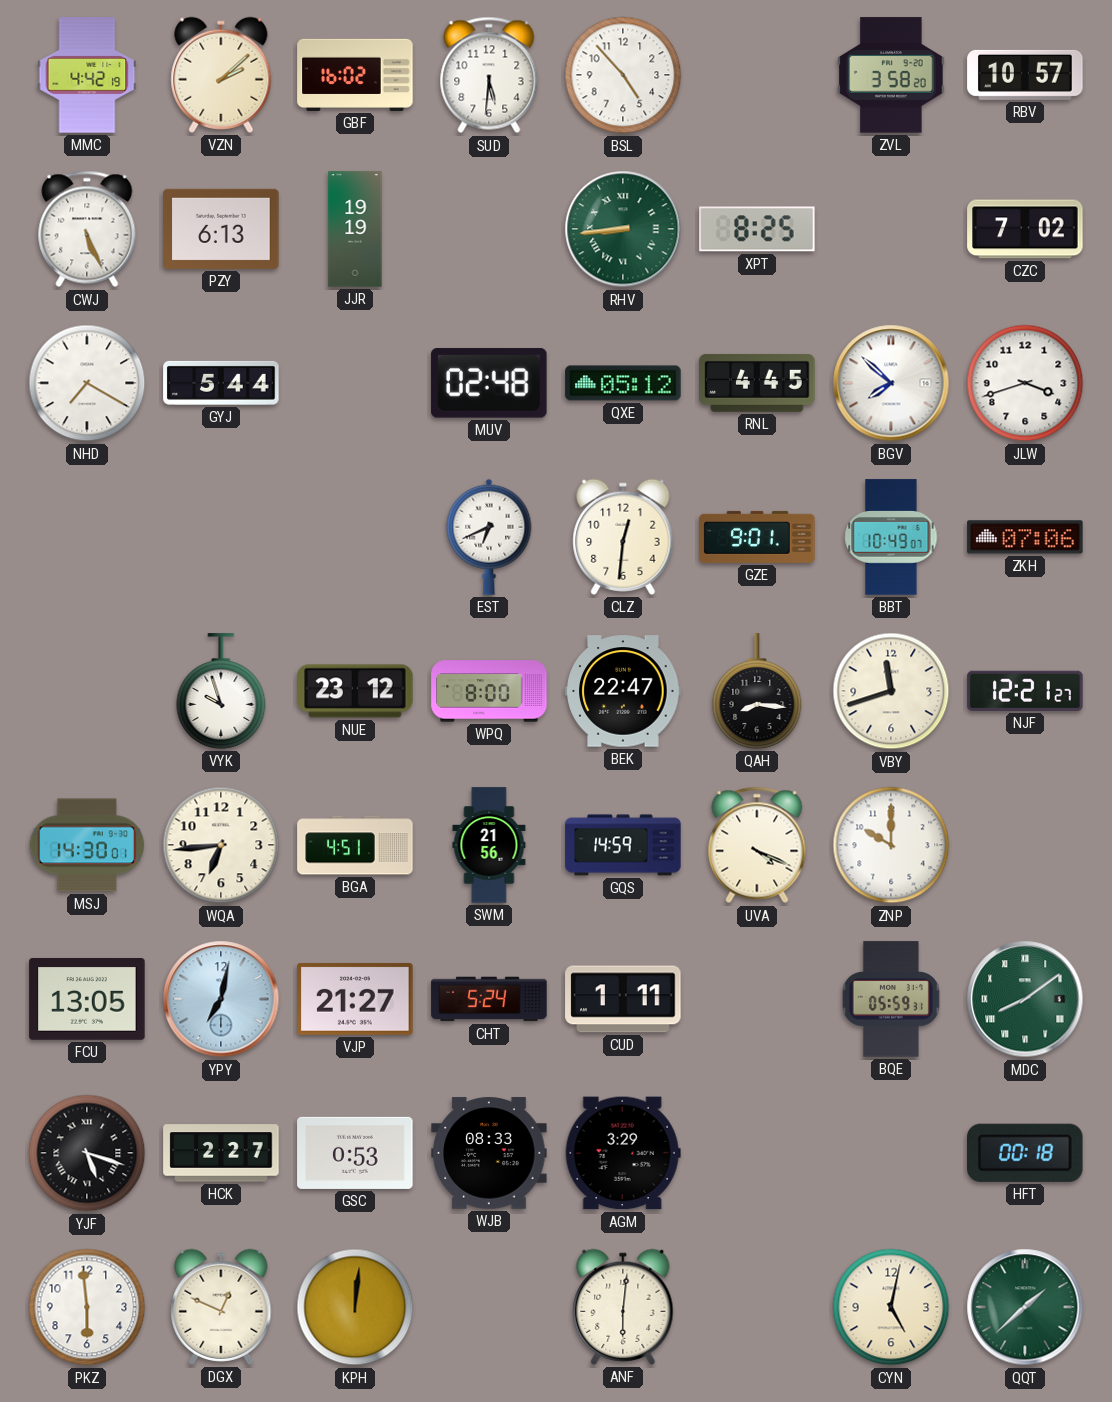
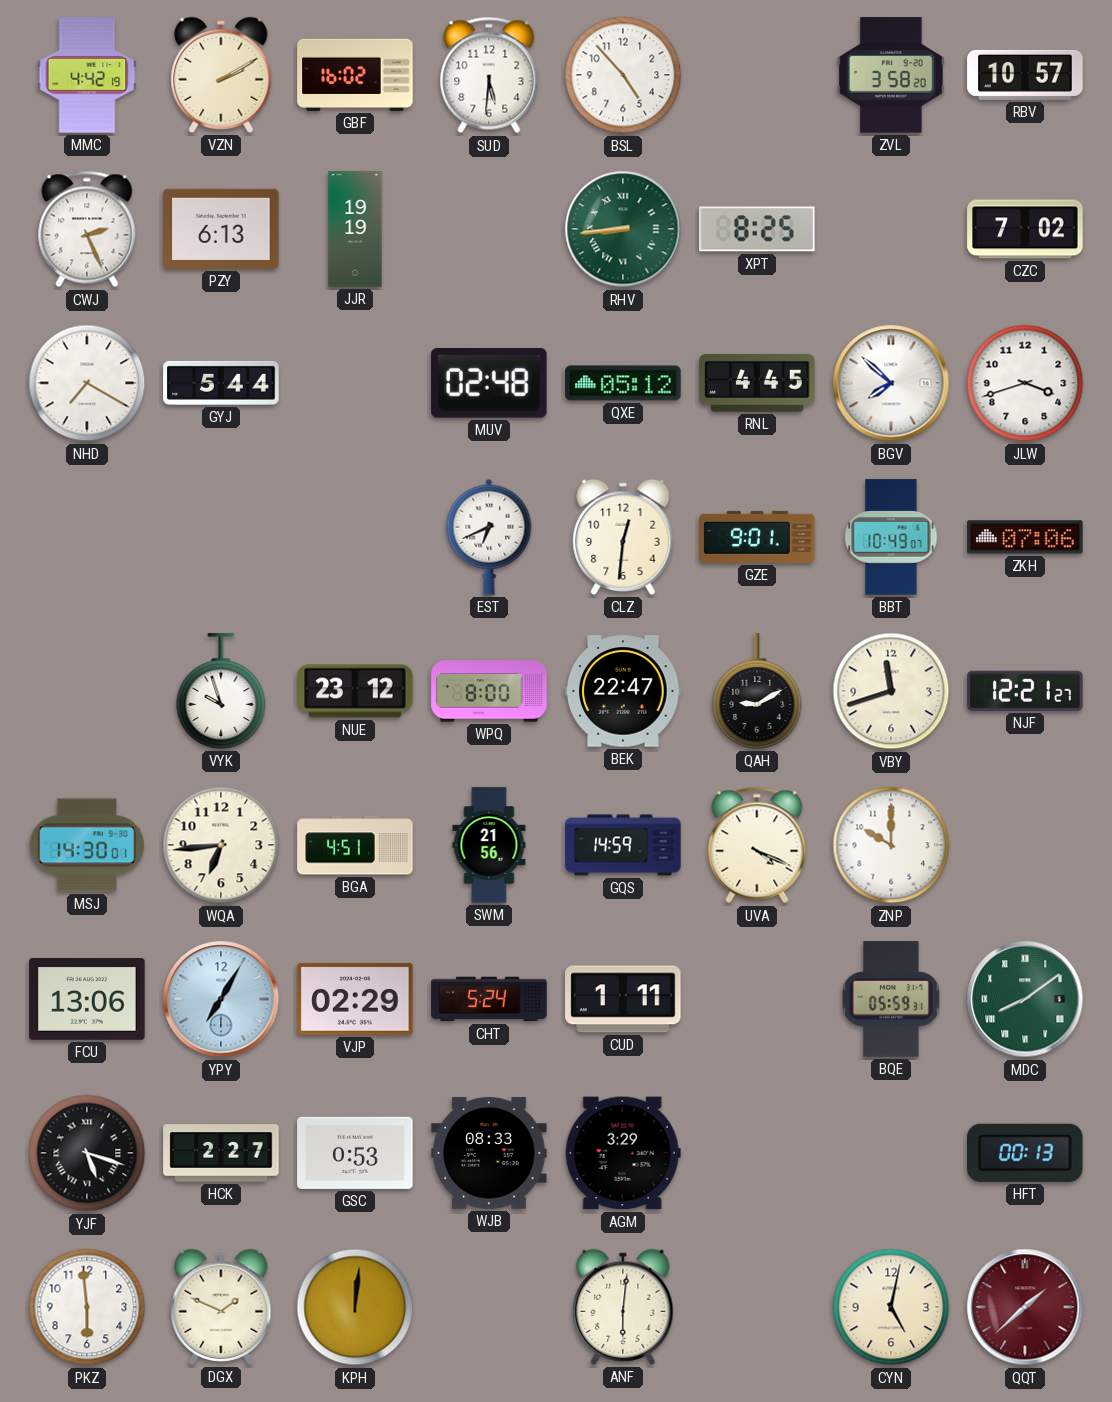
VZN: 2:08 -> 2:10
CWJ: 5:26 -> 2:26
QAH: 8:16 -> 9:10
FCU: 13:05 -> 13:06
YPY: 7:02 -> 7:05
VJP: 21:27 -> 02:29
HFT: 00:18 -> 00:13
DGX: 12:49 -> 1:49
QQT dial: green -> burgundy
